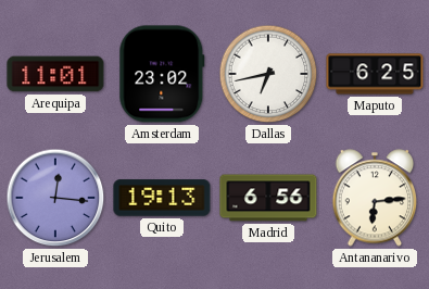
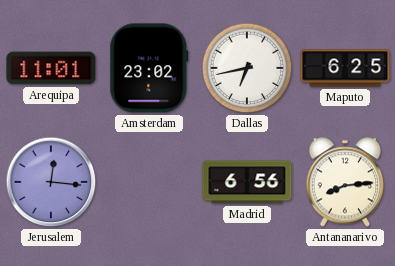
Quito: 19:13 -> none
Antananarivo: 6:14 -> 8:14
